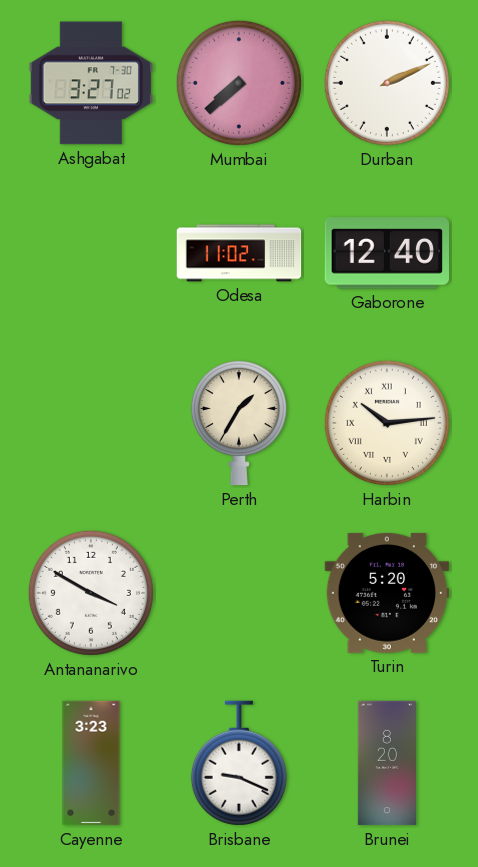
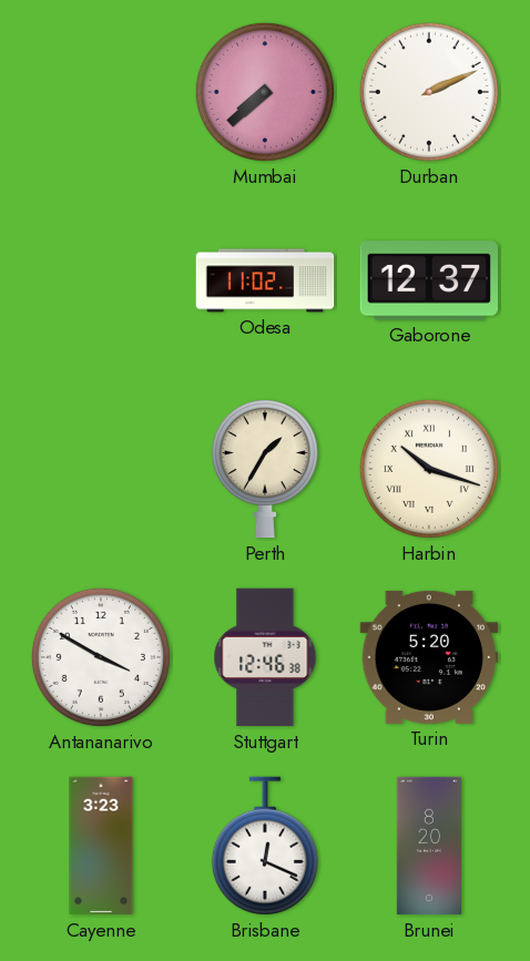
Ashgabat: 3:27 -> none
Gaborone: 12:40 -> 12:37
Harbin: 10:14 -> 10:18
Stuttgart: none -> 12:46
Brisbane: 9:19 -> 12:19
